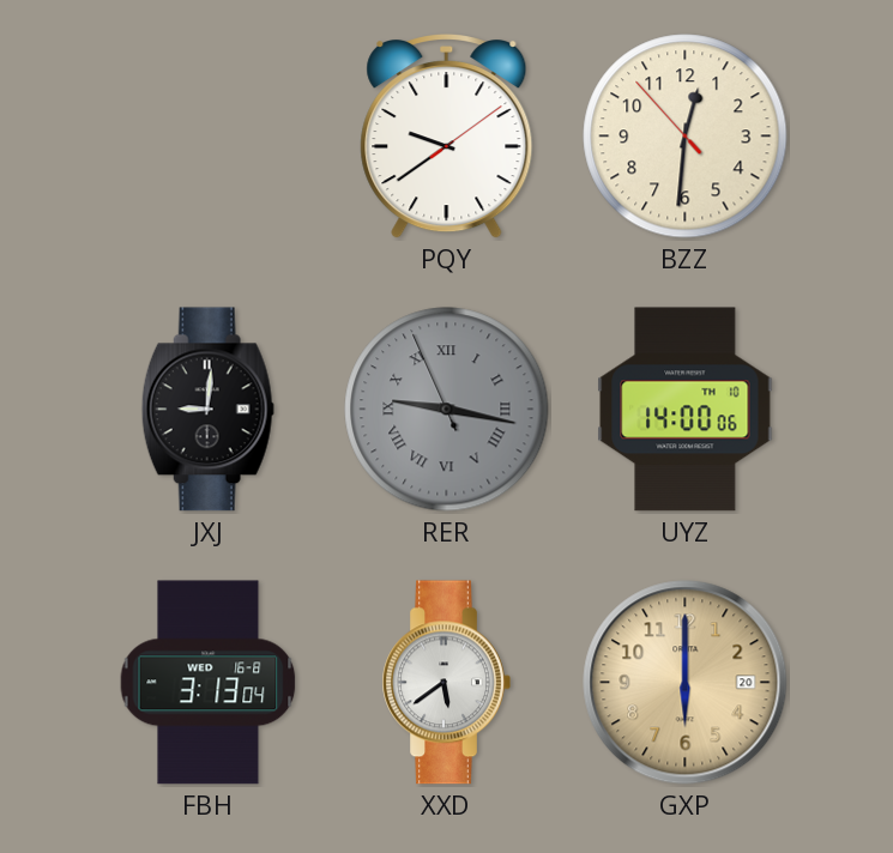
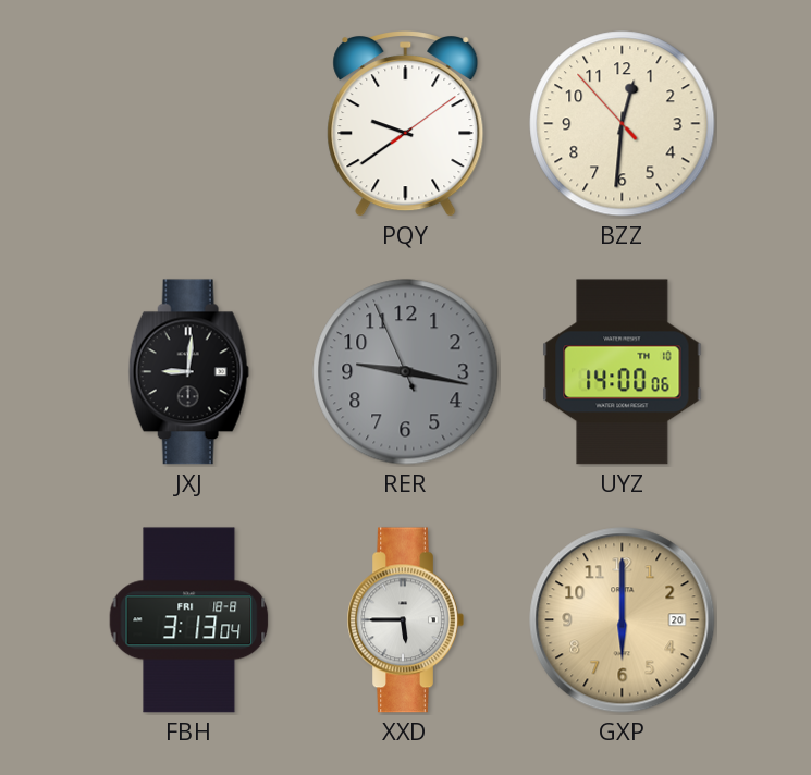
RER numerals: Roman -> Arabic
FBH date: WED 16-8 -> FRI 18-8
XXD: 5:39 -> 5:45
